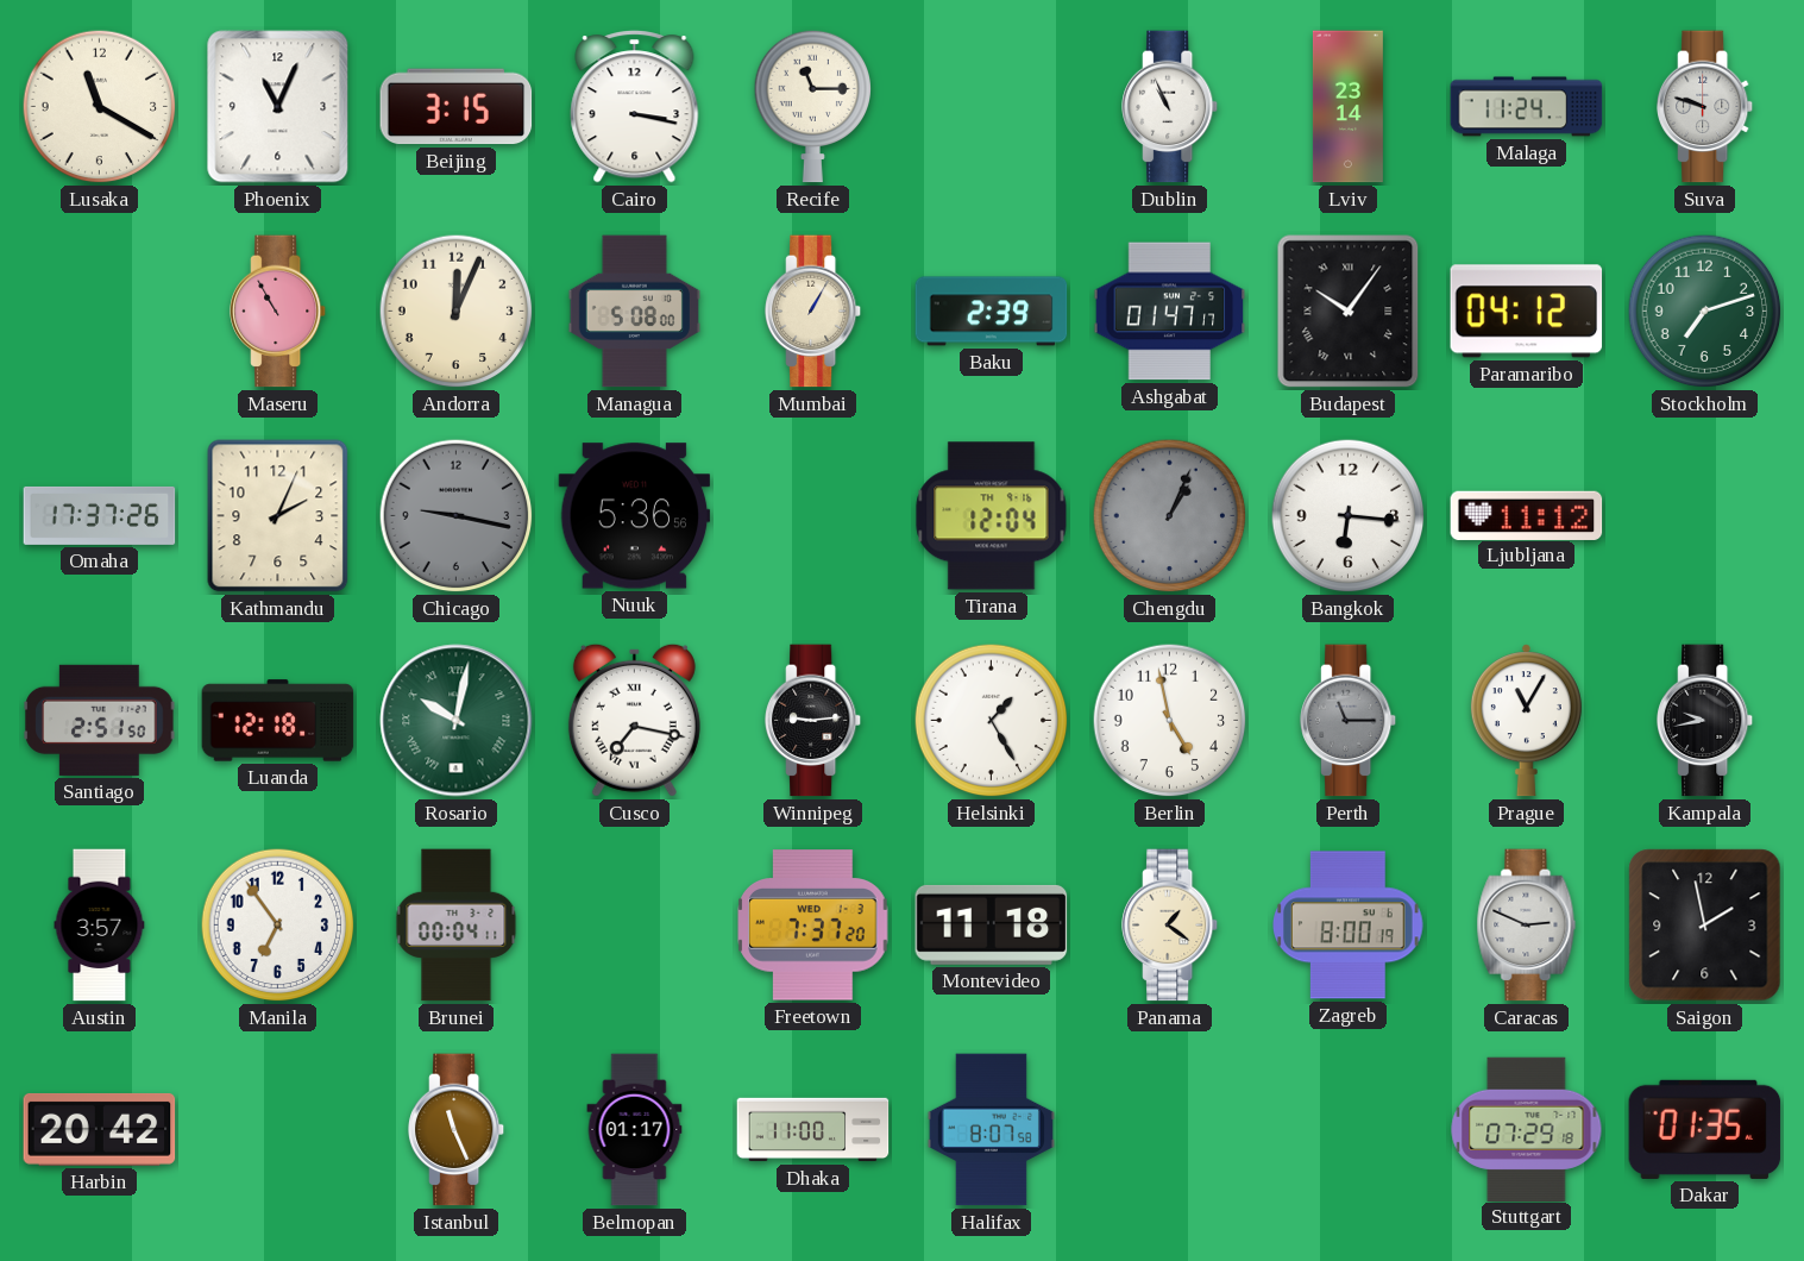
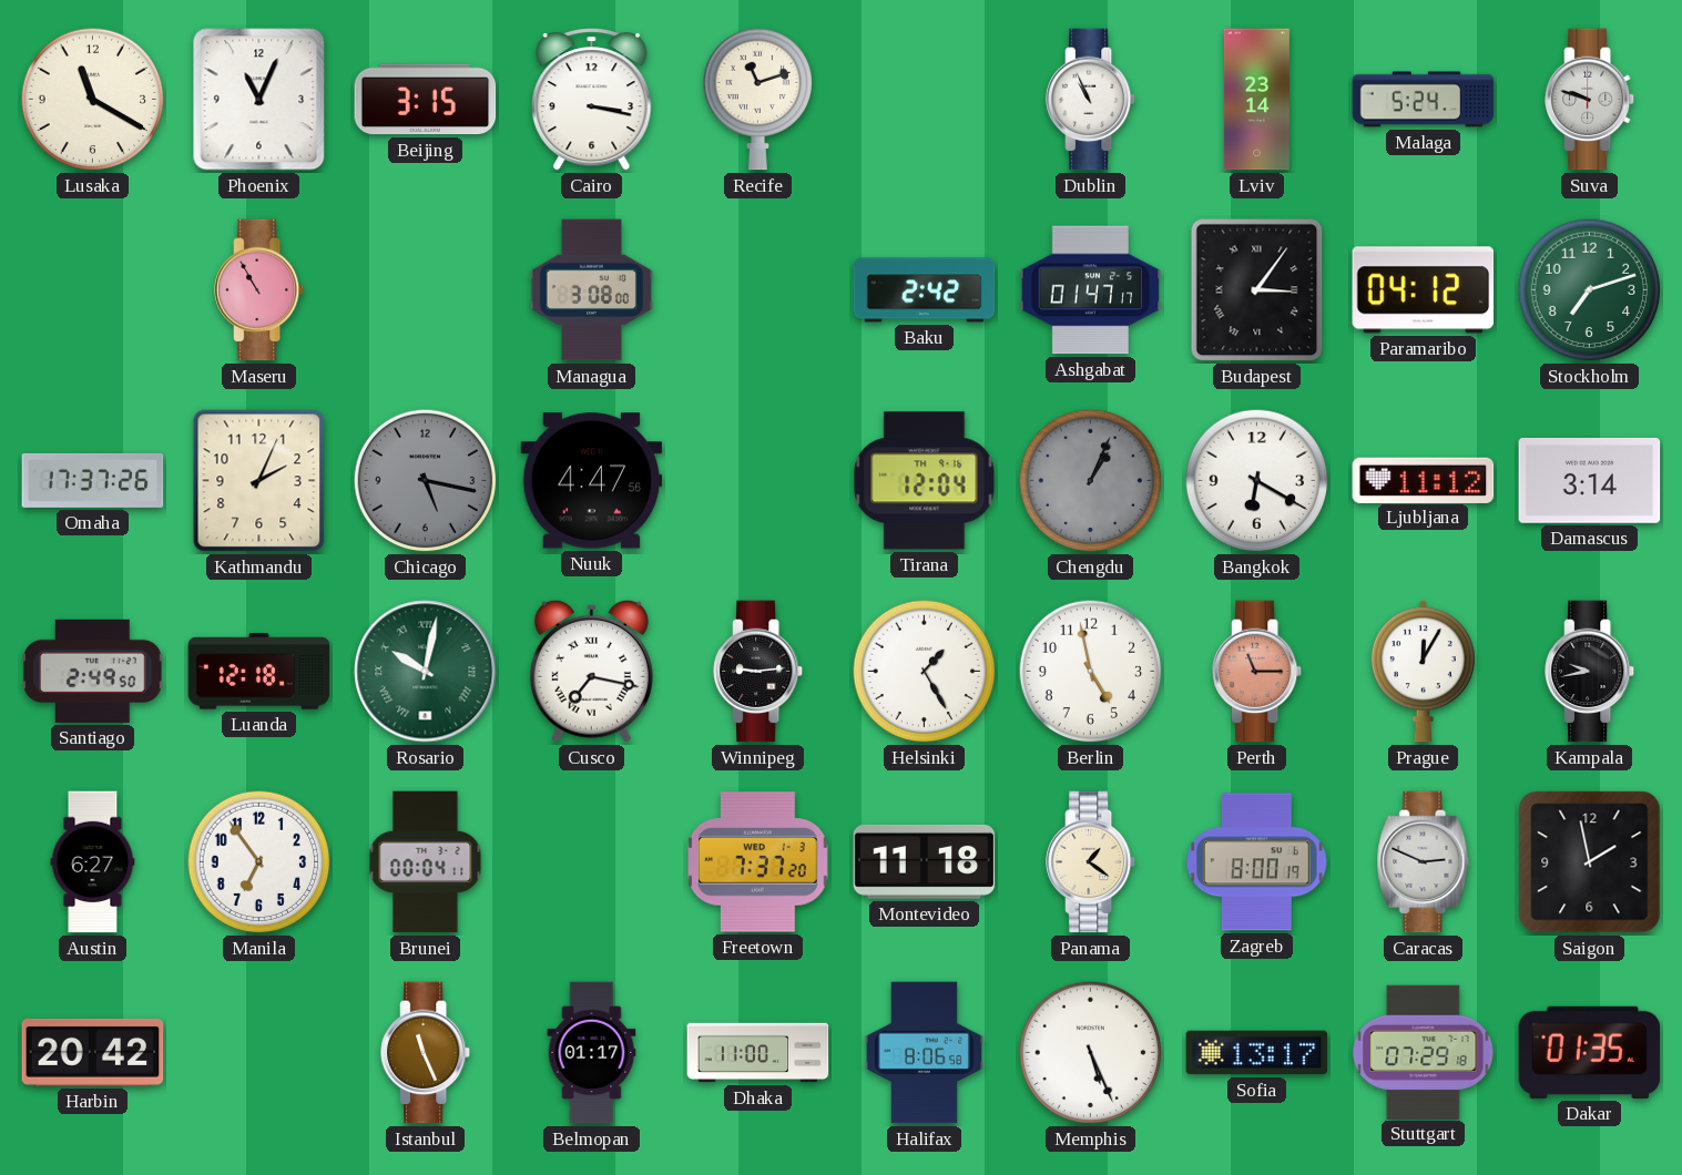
Recife: 11:15 -> 11:12
Malaga: 11:24 -> 5:24
Andorra: 12:04 -> none
Managua: 5:08 -> 3:08
Mumbai: 1:05 -> none
Baku: 2:39 -> 2:42
Budapest: 10:06 -> 3:06
Chicago: 9:17 -> 5:17
Nuuk: 5:36 -> 4:47
Bangkok: 6:16 -> 6:20
Damascus: none -> 3:14
Santiago: 2:51 -> 2:49
Perth dial: grey -> salmon
Prague: 11:05 -> 12:05
Austin: 3:57 -> 6:27
Halifax: 8:07 -> 8:06
Memphis: none -> 5:26
Sofia: none -> 13:17
